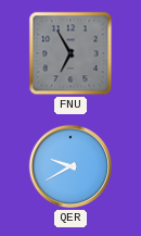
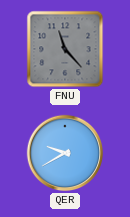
FNU: 6:55 -> 11:23
